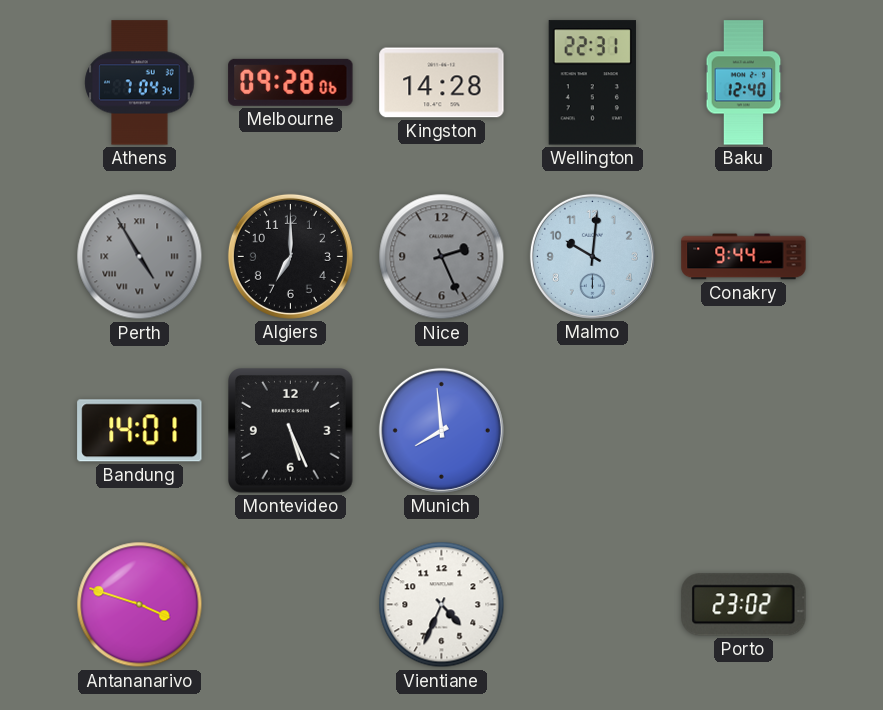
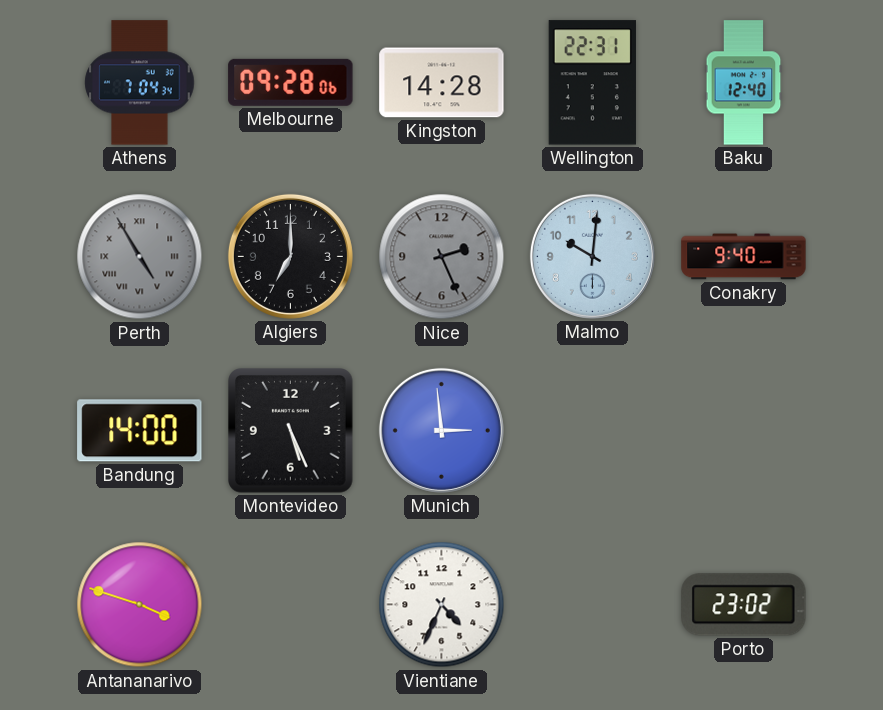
Conakry: 9:44 -> 9:40
Bandung: 14:01 -> 14:00
Munich: 7:59 -> 2:59
